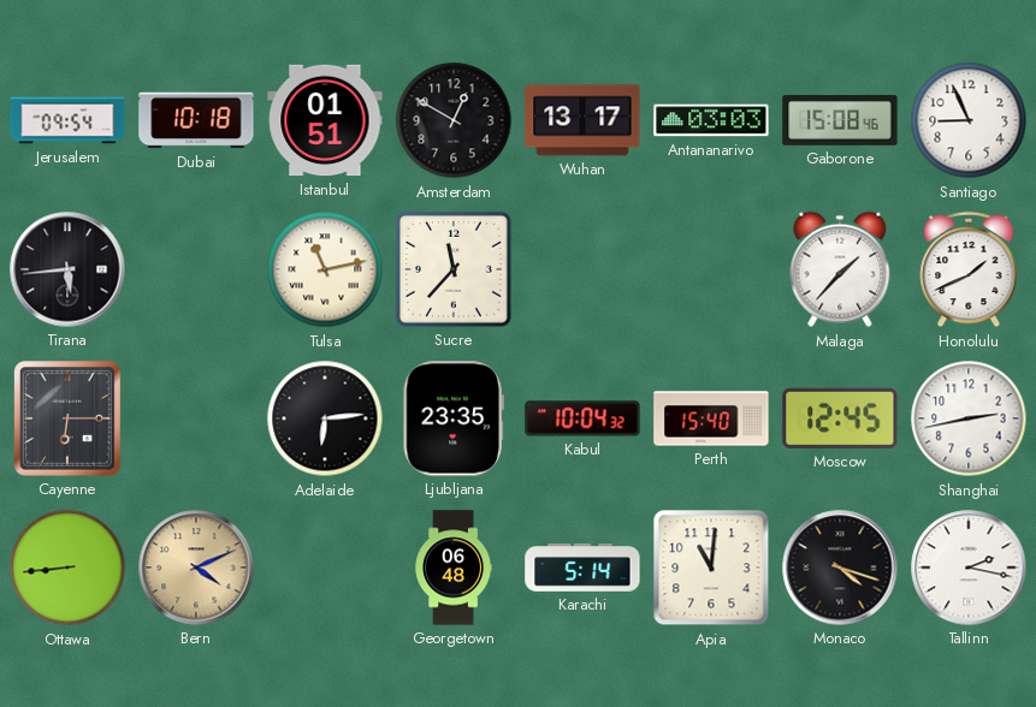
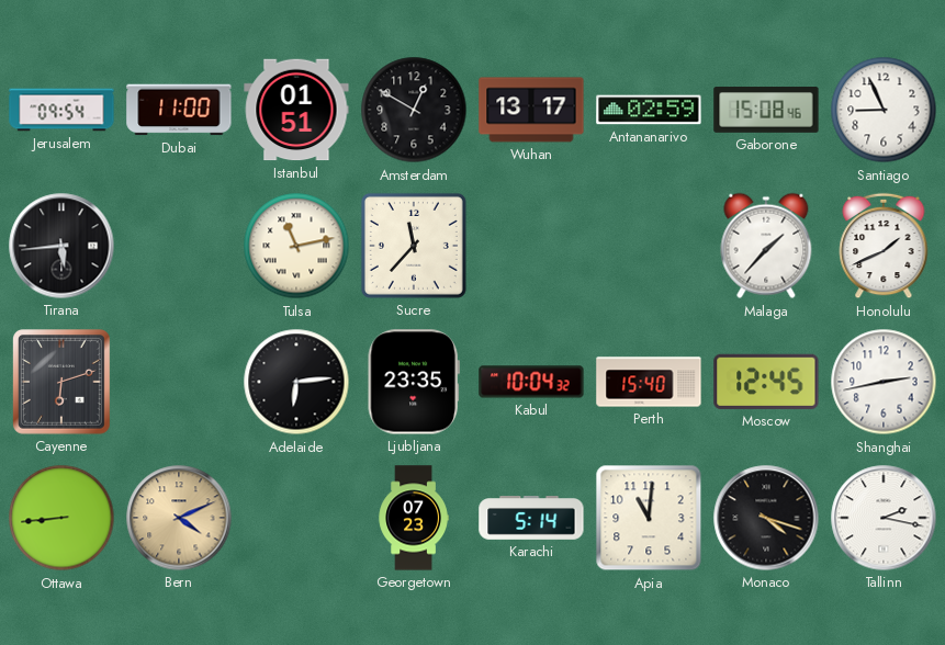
Dubai: 10:18 -> 11:00
Antananarivo: 03:03 -> 02:59
Cayenne: 6:15 -> 6:12
Georgetown: 06:48 -> 07:23
